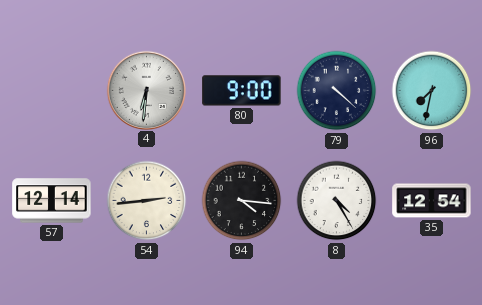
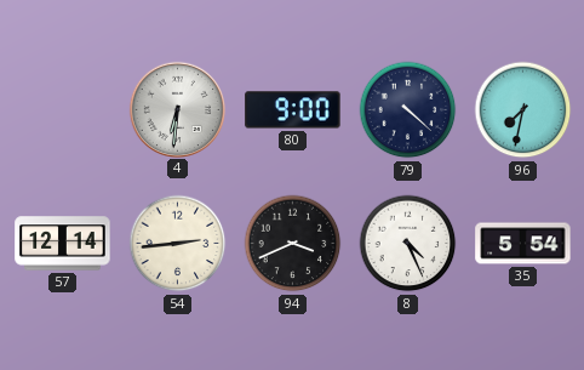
94: 4:16 -> 3:41
8: 4:25 -> 4:26
35: 12:54 -> 5:54
